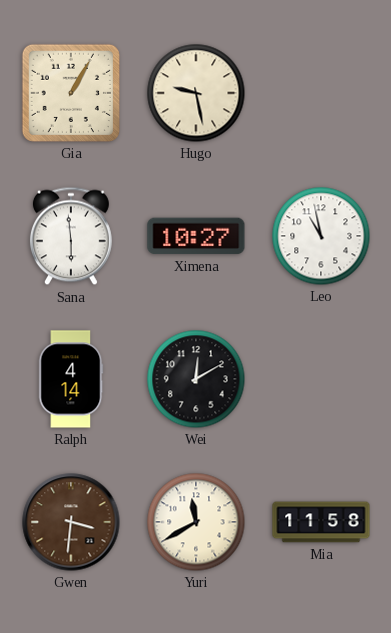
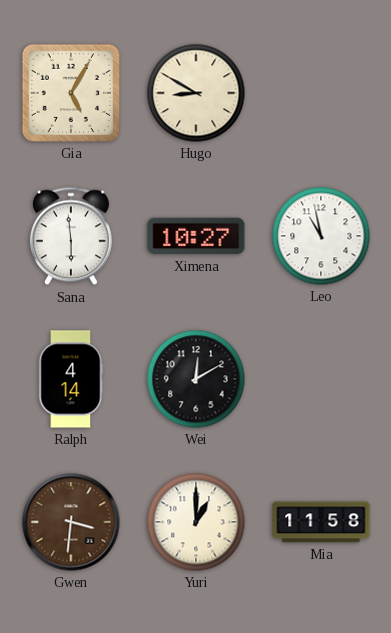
Gia: 1:05 -> 5:05
Hugo: 9:28 -> 8:50
Yuri: 11:40 -> 1:00
